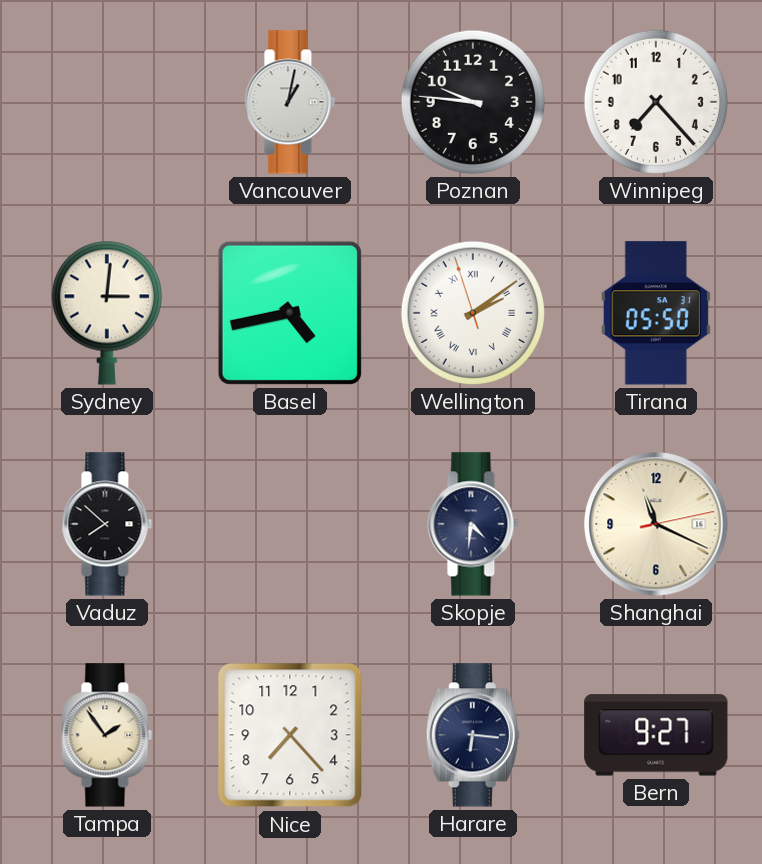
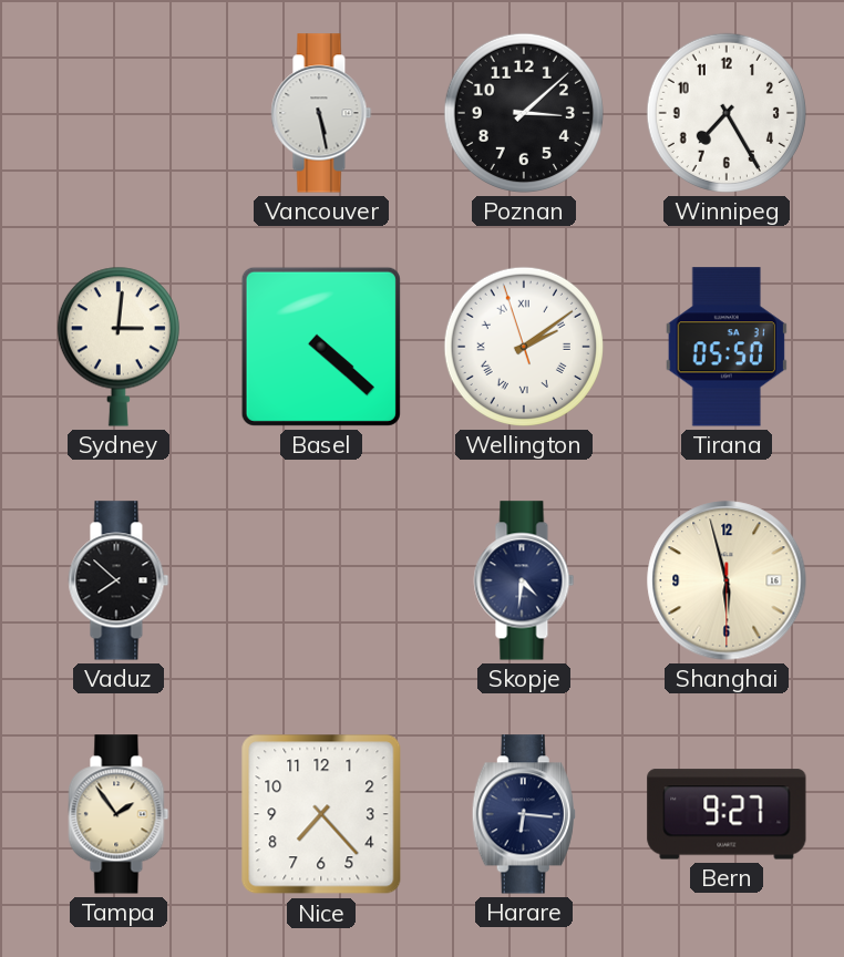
Vancouver: 1:02 -> 5:28
Poznan: 9:46 -> 3:08
Winnipeg: 7:23 -> 7:25
Basel: 4:43 -> 4:22
Shanghai: 11:19 -> 5:57
